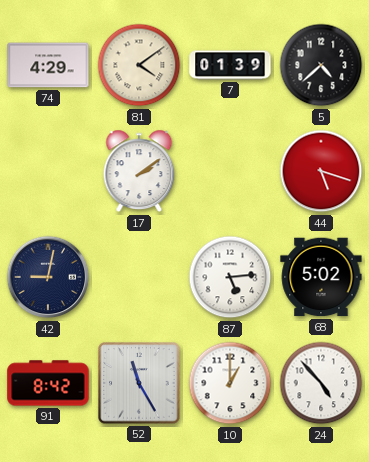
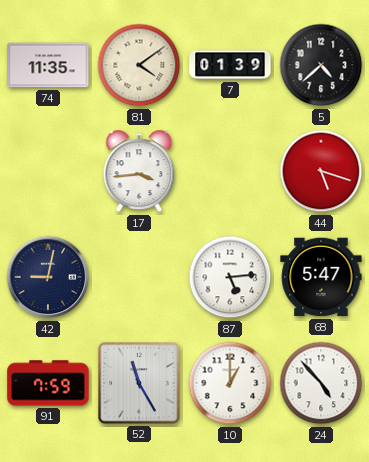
74: 4:29 -> 11:35
17: 2:09 -> 3:44
68: 5:02 -> 5:47
91: 8:42 -> 7:59
